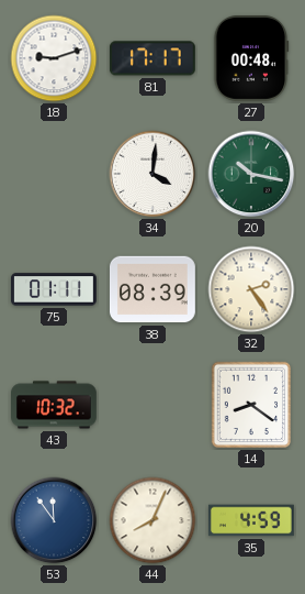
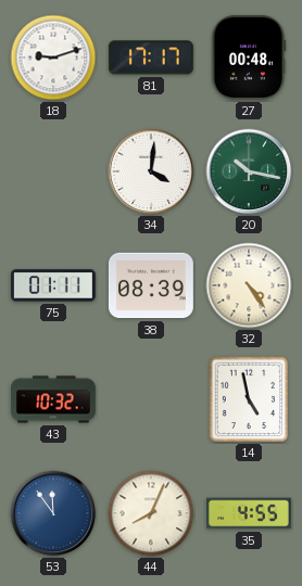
32: 2:24 -> 4:24
14: 8:21 -> 4:58
35: 4:59 -> 4:55
